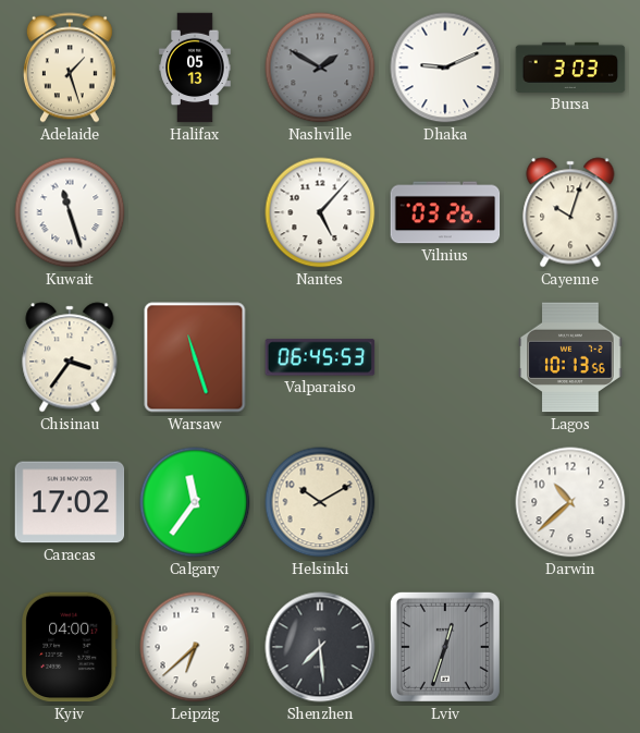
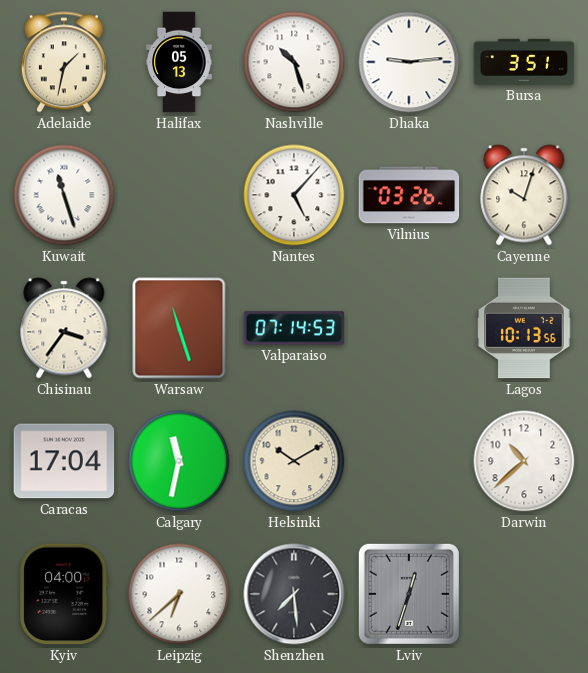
Adelaide: 1:27 -> 1:32
Nashville: 1:50 -> 10:27
Nashville dial: grey -> white
Dhaka: 9:11 -> 9:14
Bursa: 3:03 -> 3:51
Valparaiso: 06:45 -> 07:14
Caracas: 17:02 -> 17:04
Calgary: 11:36 -> 11:32
